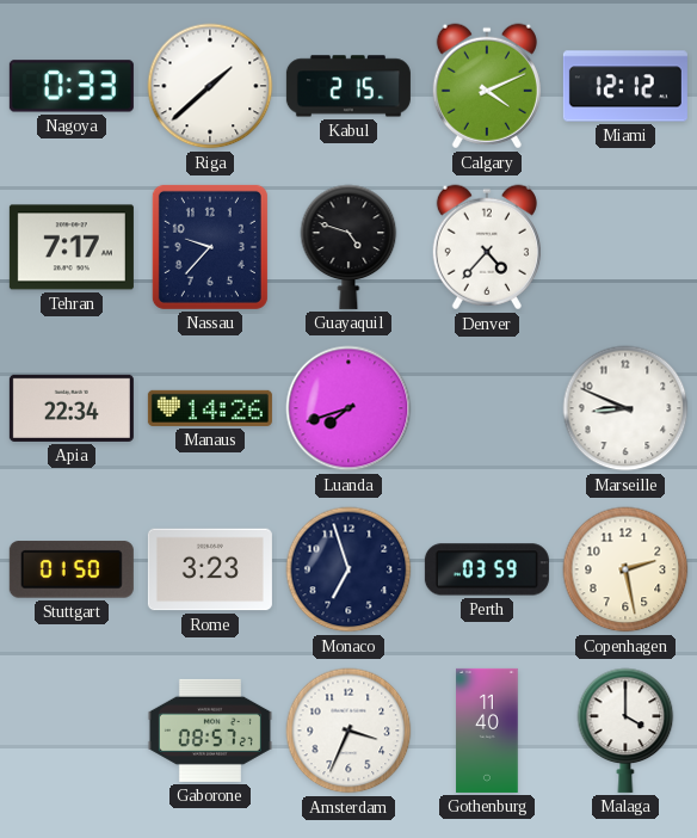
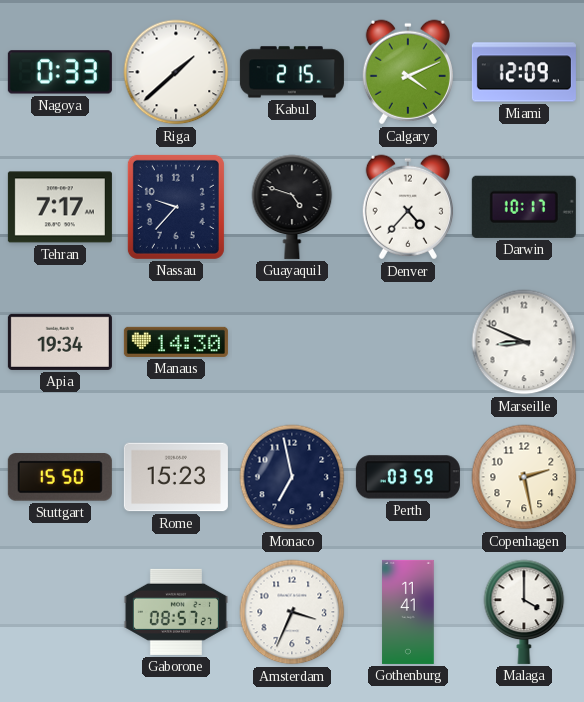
Miami: 12:12 -> 12:09
Darwin: none -> 10:17
Apia: 22:34 -> 19:34
Manaus: 14:26 -> 14:30
Luanda: 7:42 -> none
Stuttgart: 01:50 -> 15:50
Rome: 3:23 -> 15:23
Monaco: 6:57 -> 6:58
Gothenburg: 11:40 -> 11:41
